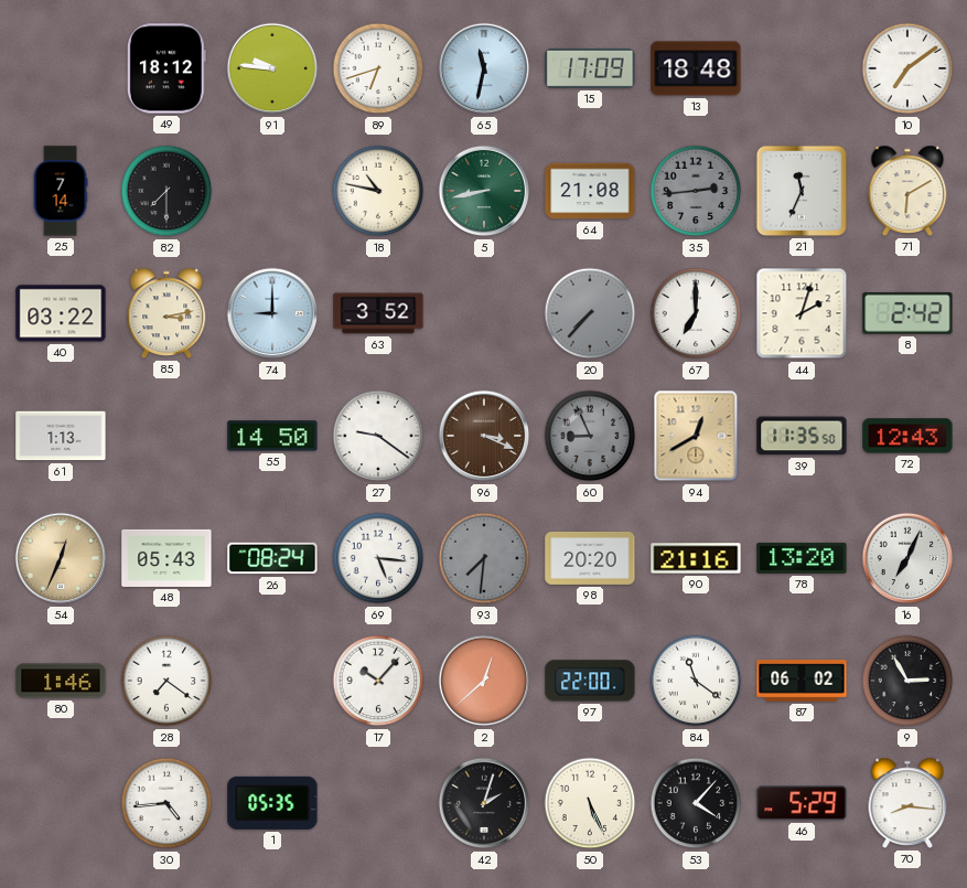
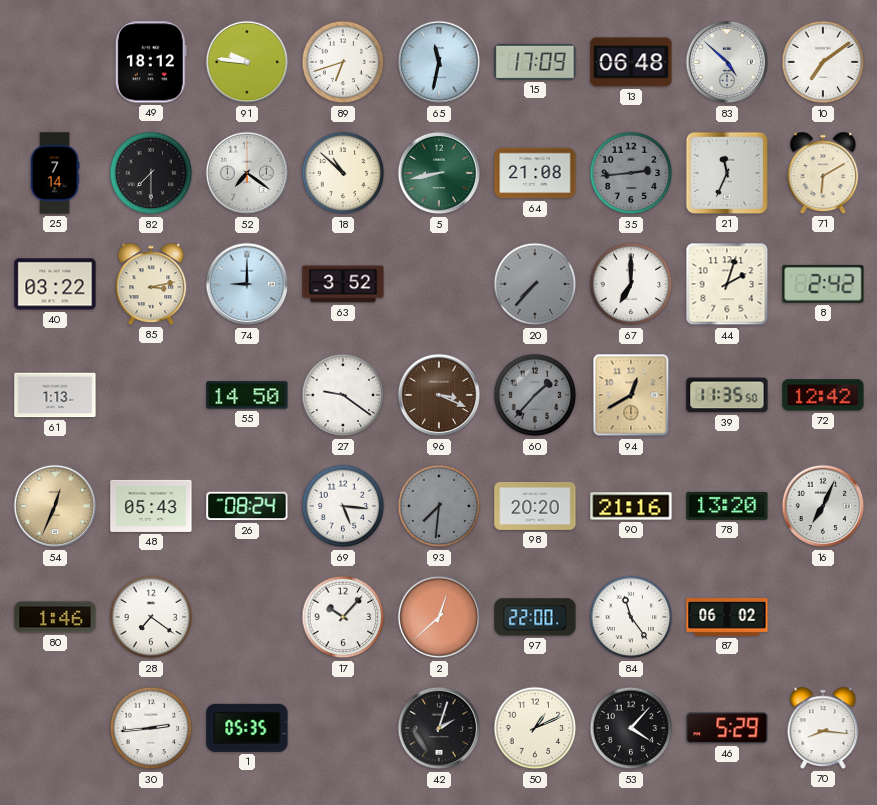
13: 18:48 -> 06:48
83: none -> 4:52
52: none -> 7:21
18: 10:47 -> 10:52
60: 8:56 -> 1:37
72: 12:43 -> 12:42
84: 11:21 -> 11:24
9: 2:55 -> none
30: 4:44 -> 2:44
50: 5:26 -> 1:11
